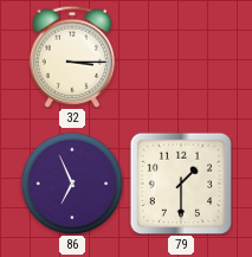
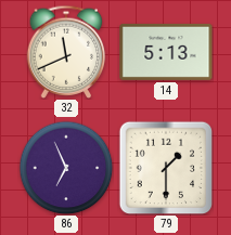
32: 3:15 -> 11:41
14: none -> 5:13
